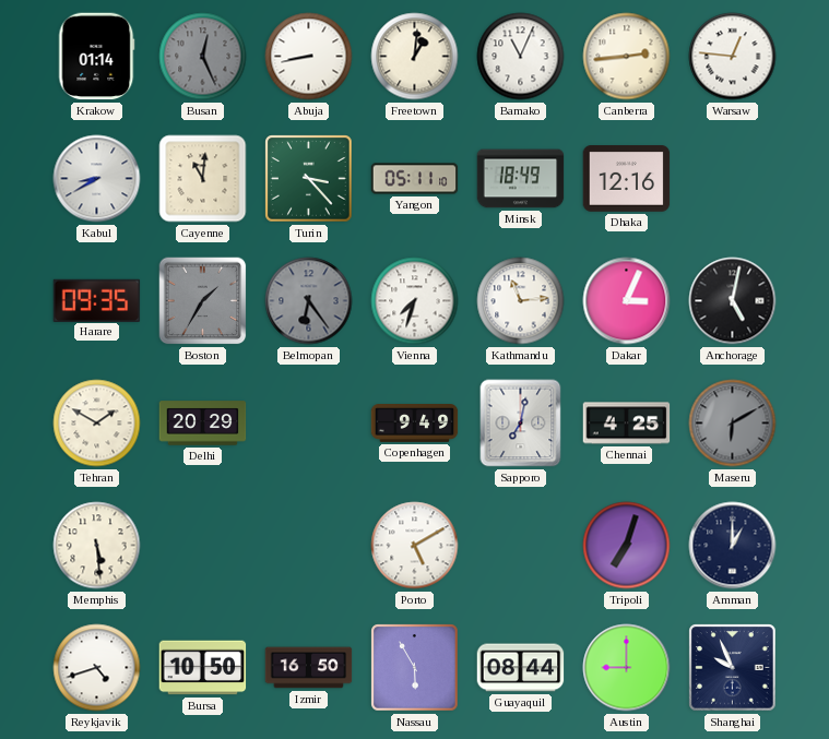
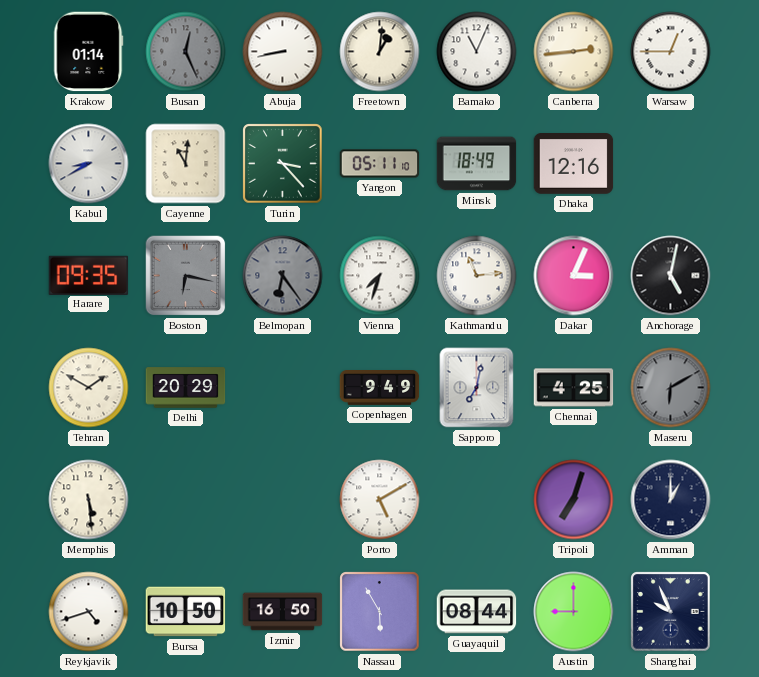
Warsaw: 12:46 -> 12:45
Boston: 1:35 -> 6:17
